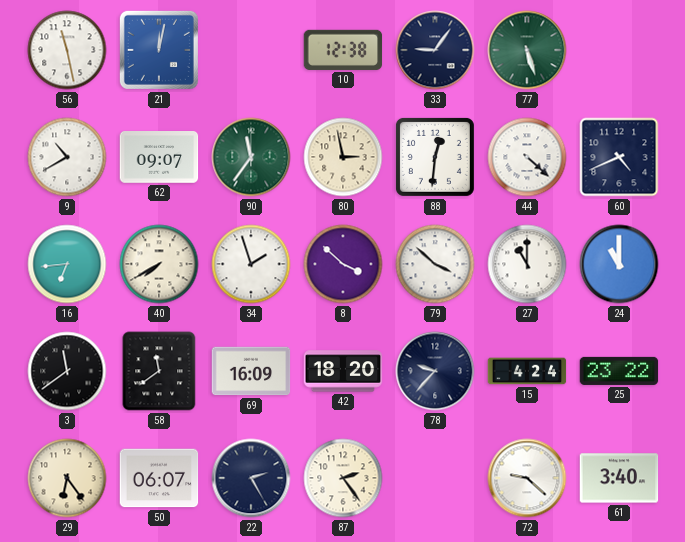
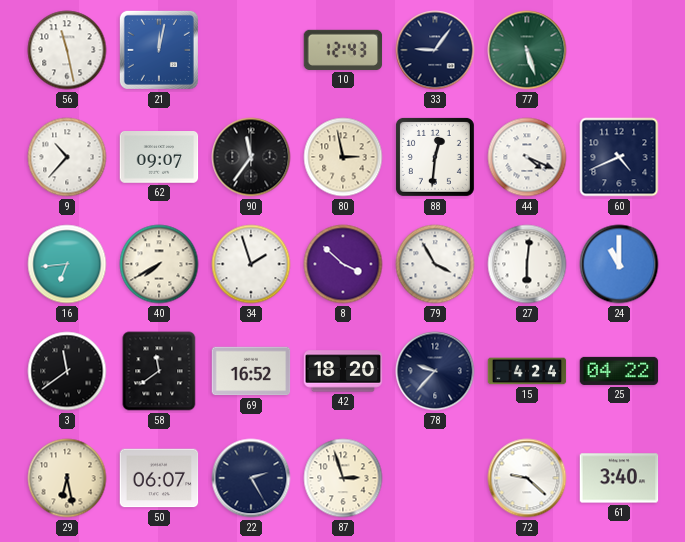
10: 12:38 -> 12:43
9: 10:40 -> 10:37
90 dial: green -> black
44: 4:22 -> 4:19
79: 3:52 -> 3:55
27: 11:00 -> 6:01
69: 16:09 -> 16:52
25: 23:22 -> 04:22
29: 6:24 -> 6:28
87: 2:24 -> 2:57
